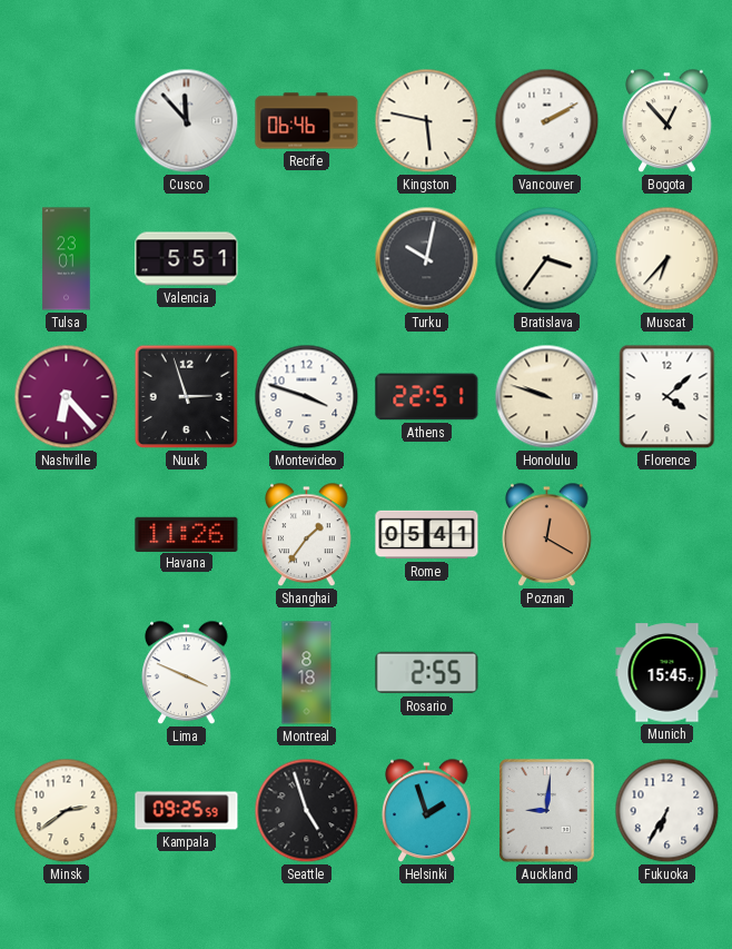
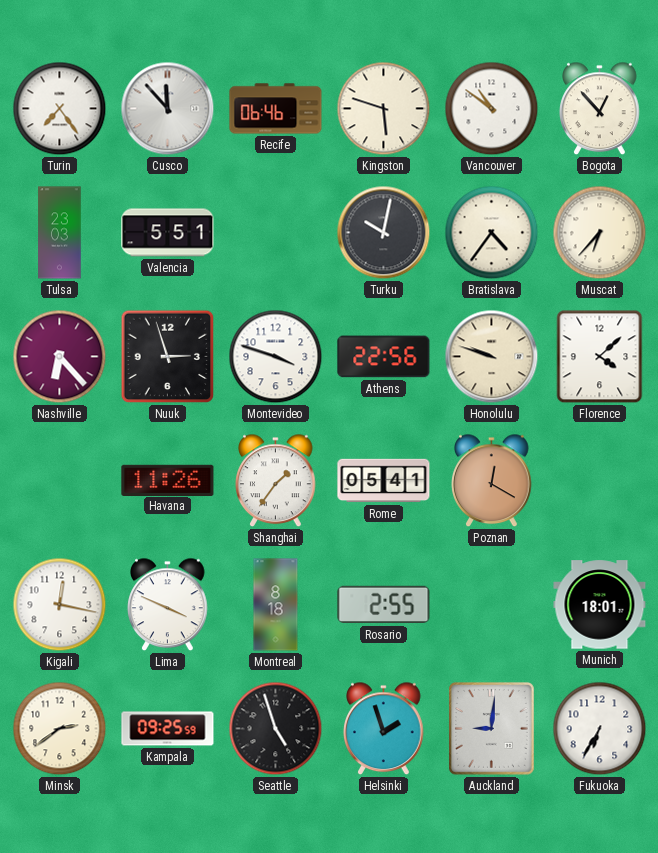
Turin: none -> 7:24
Kingston: 5:47 -> 5:48
Vancouver: 2:10 -> 10:51
Tulsa: 23:01 -> 23:03
Bratislava: 3:36 -> 4:36
Athens: 22:51 -> 22:56
Kigali: none -> 12:17
Munich: 15:45 -> 18:01
